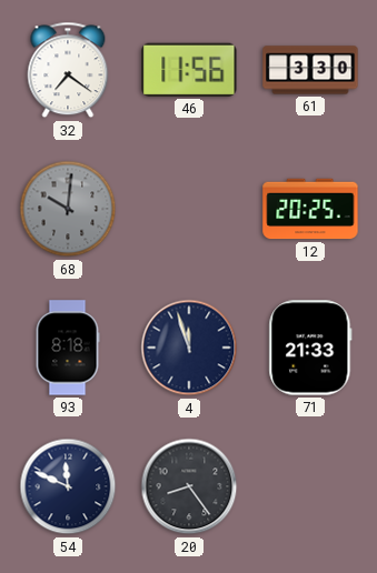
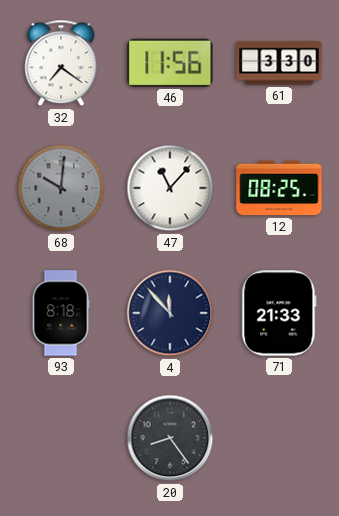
47: none -> 11:07
12: 20:25 -> 08:25
4: 11:57 -> 11:53
54: 11:49 -> none
